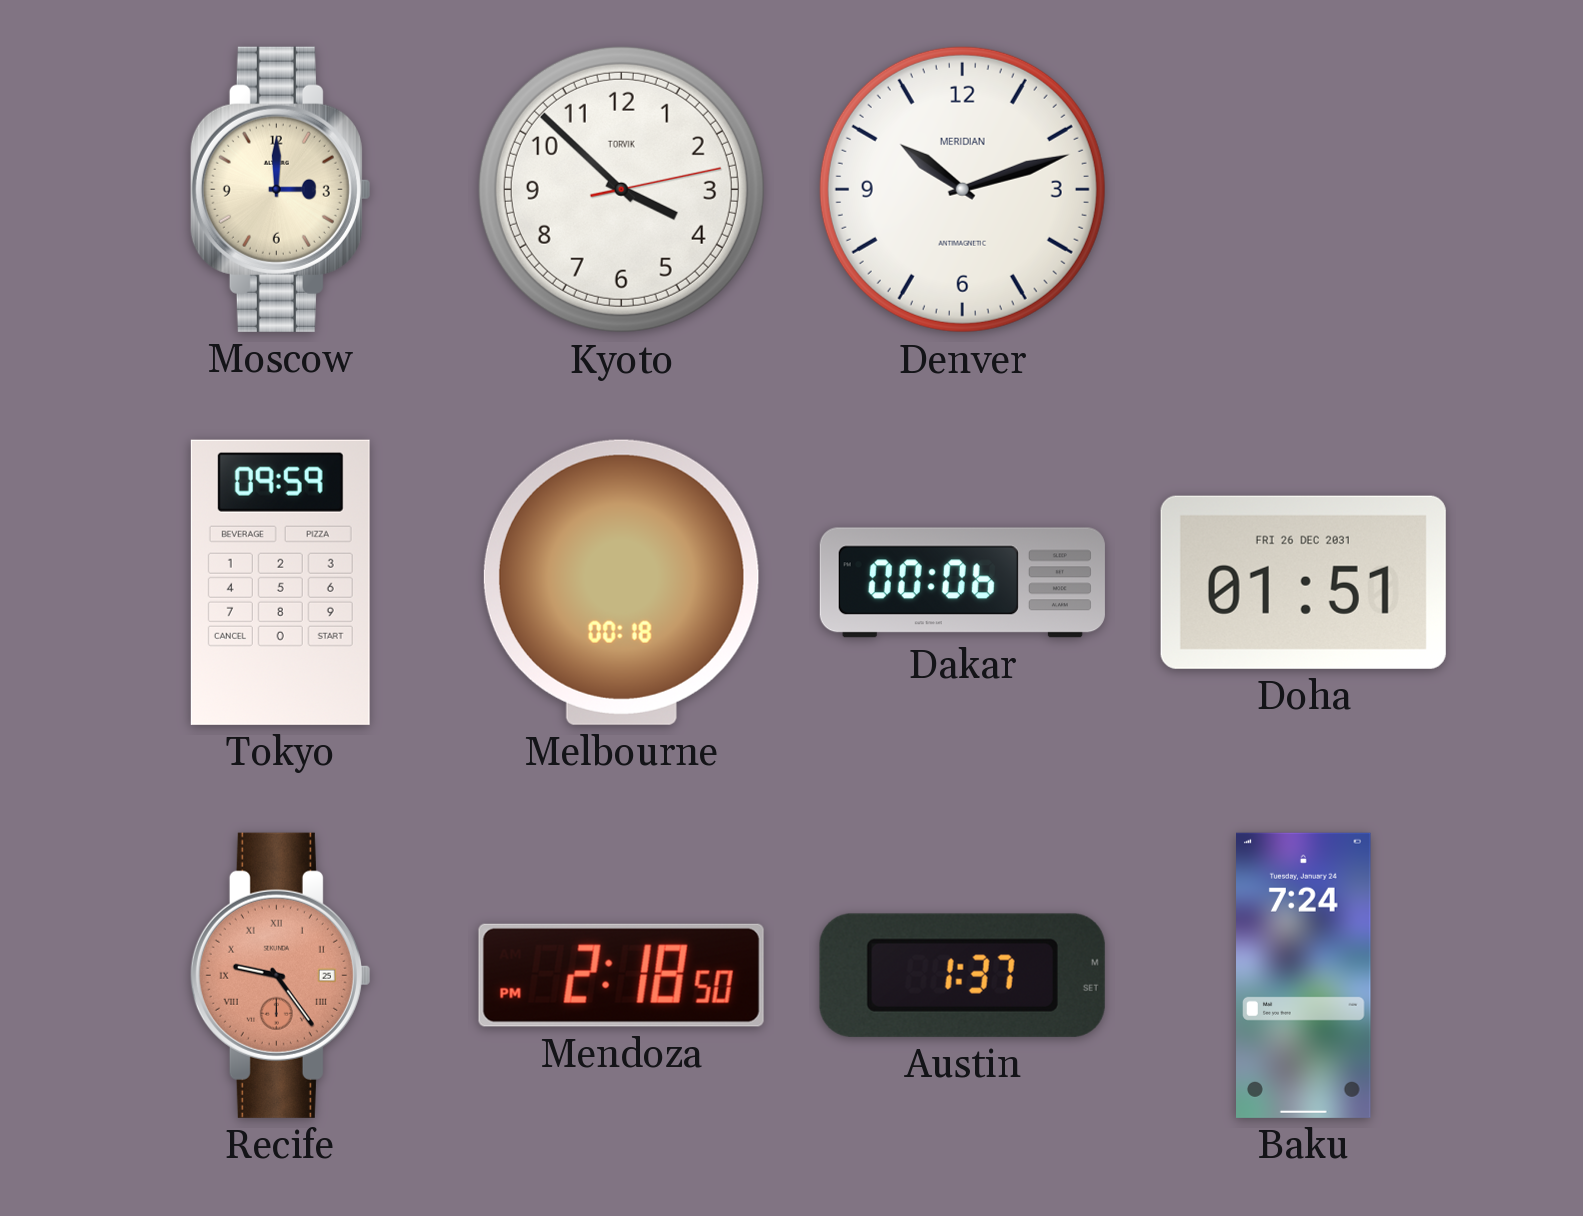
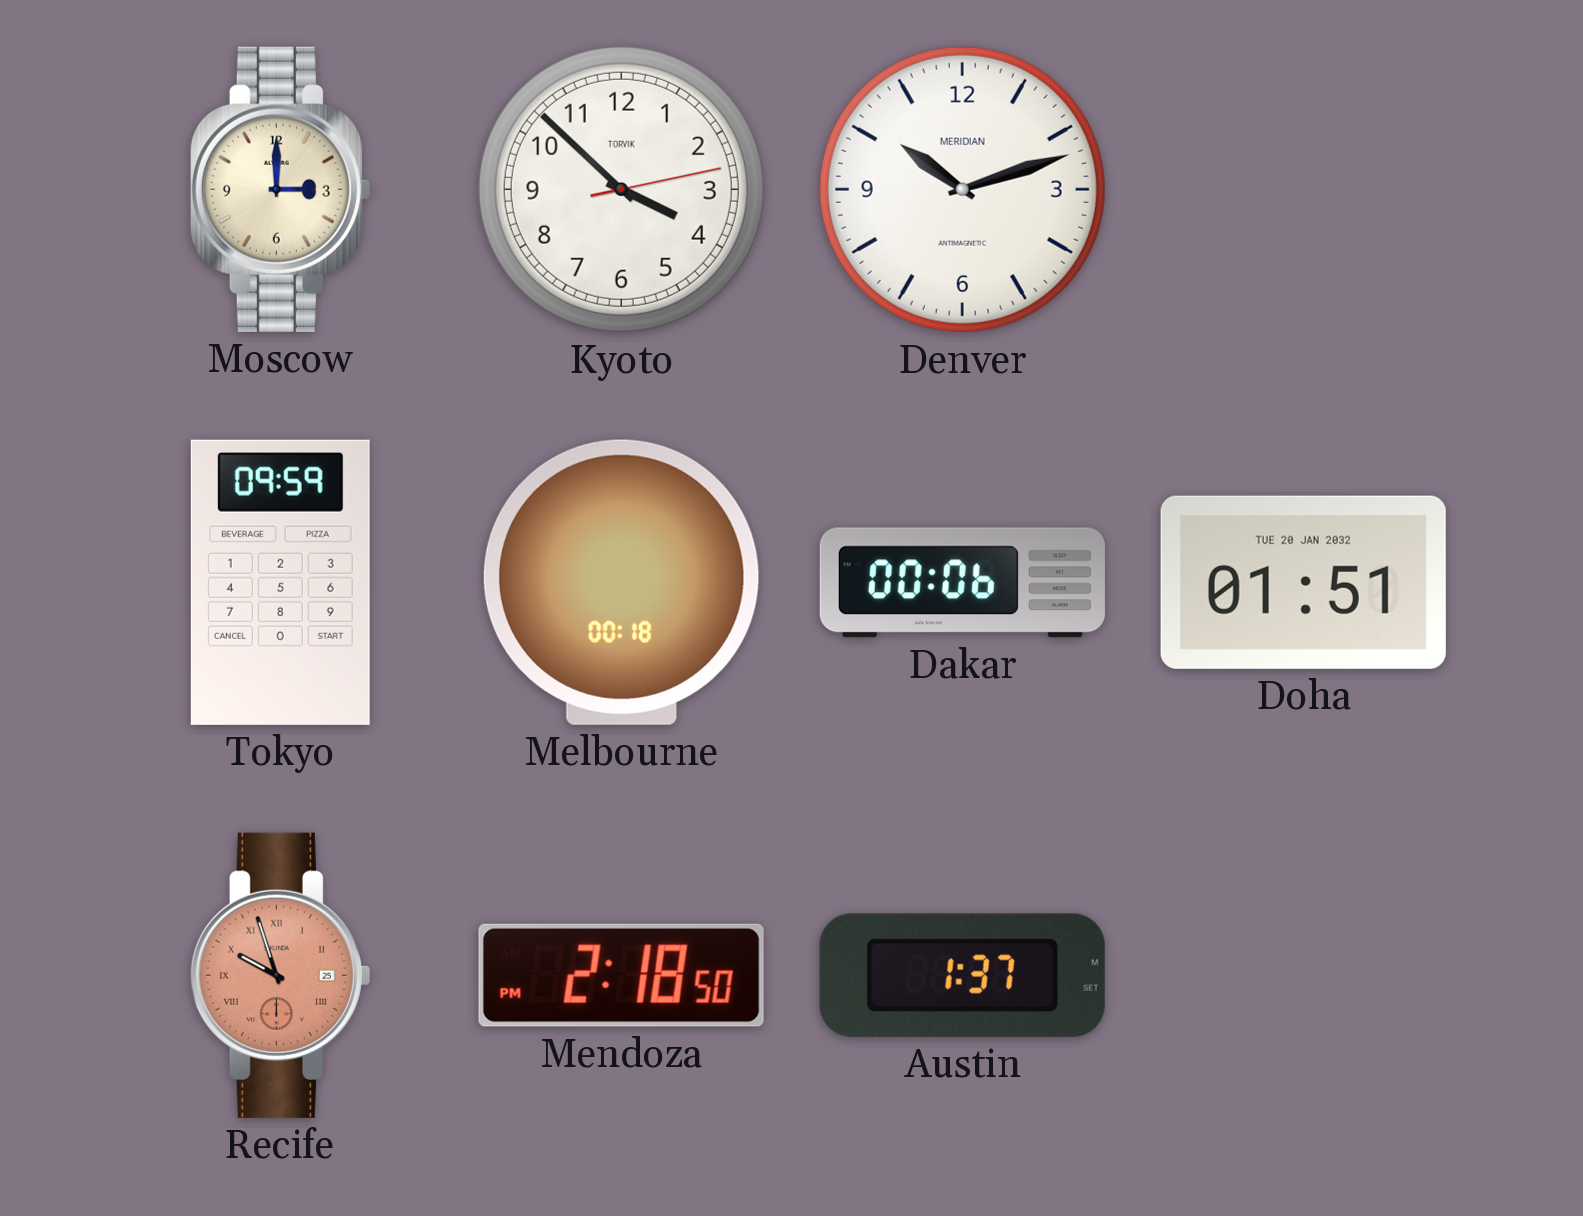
Doha date: FRI 26 DEC 2031 -> TUE 20 JAN 2032
Recife: 9:24 -> 9:57
Baku: 7:24 -> none
